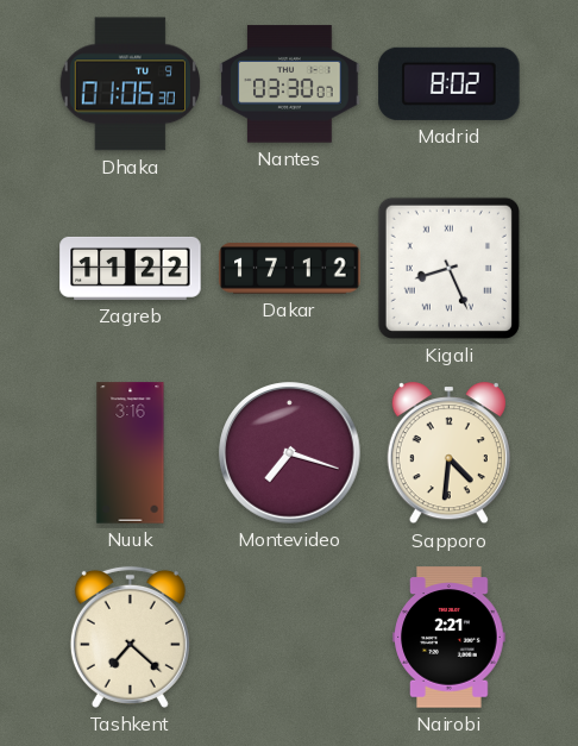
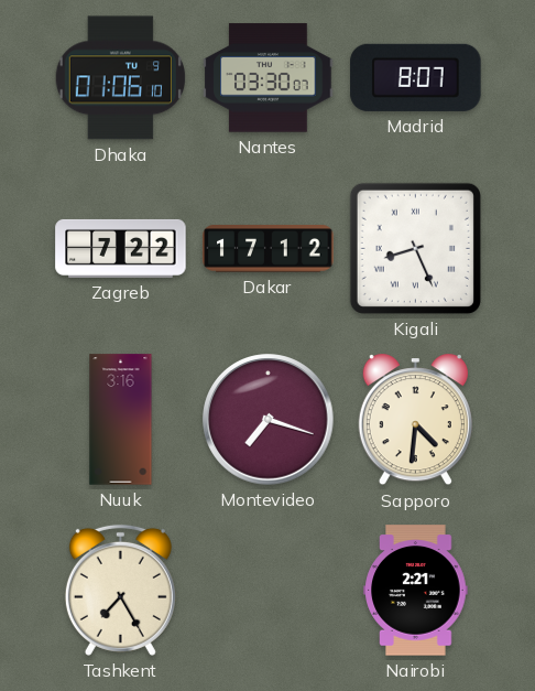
Dhaka: 01:06:30 -> 01:06:10
Madrid: 8:02 -> 8:07
Zagreb: 11:22 -> 7:22
Tashkent: 7:22 -> 7:25
